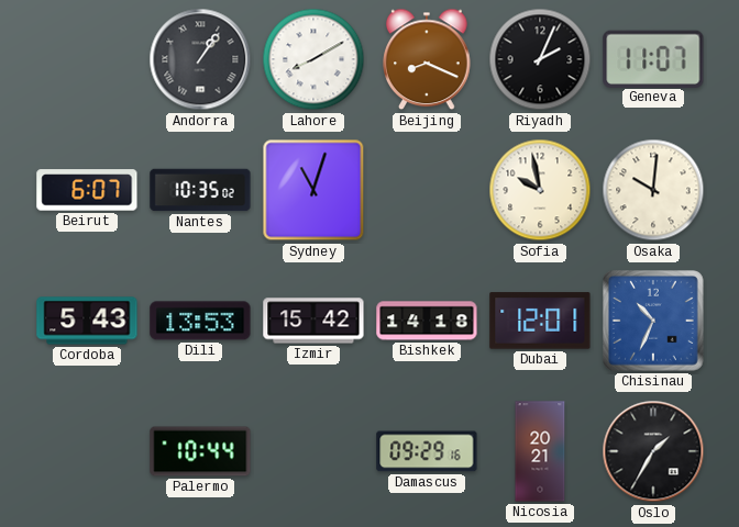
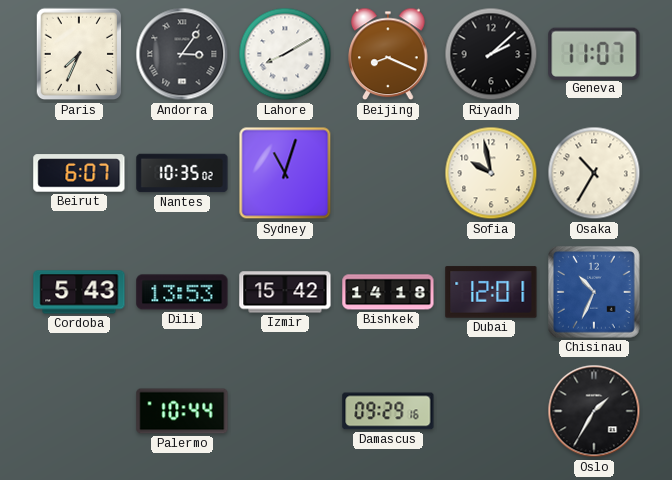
Paris: none -> 7:34
Andorra: 1:06 -> 3:06
Riyadh: 2:04 -> 2:08
Osaka: 10:01 -> 10:35
Nicosia: 20:21 -> none
